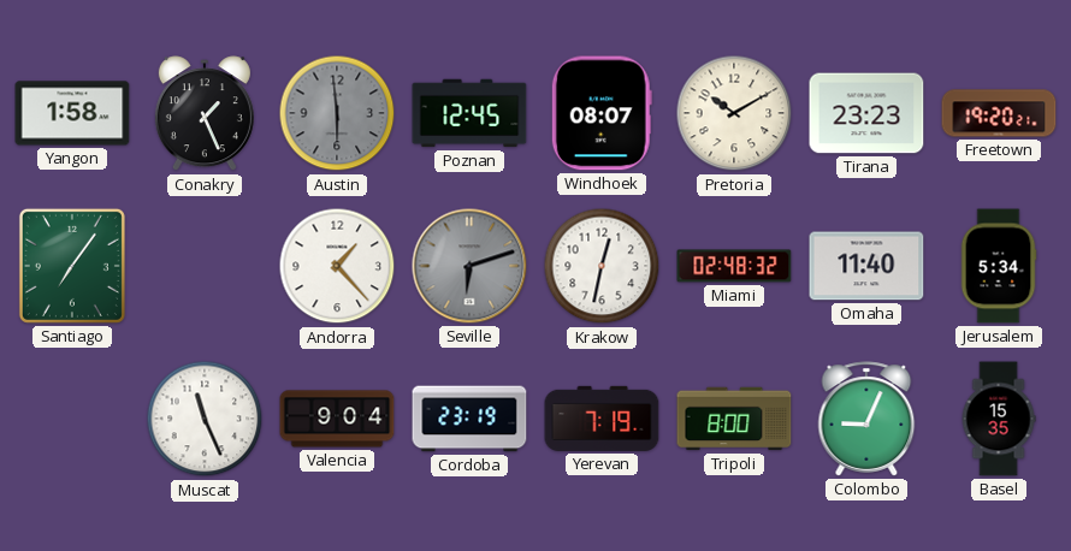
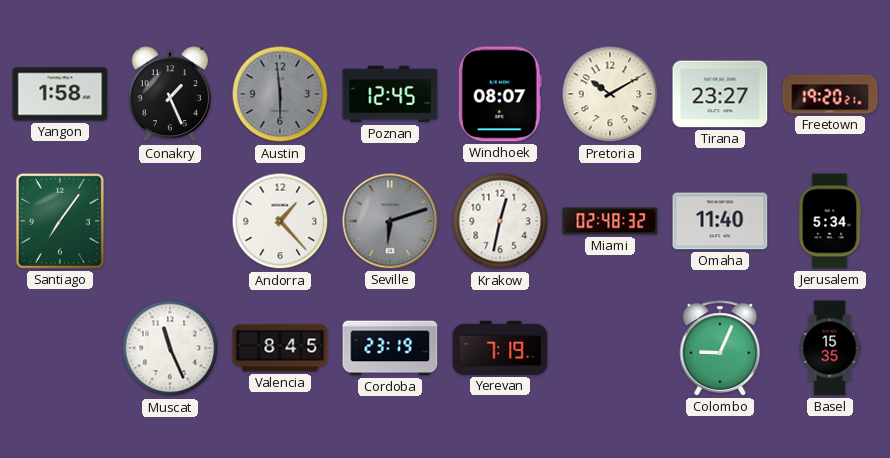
Tirana: 23:23 -> 23:27
Valencia: 9:04 -> 8:45
Tripoli: 8:00 -> none
